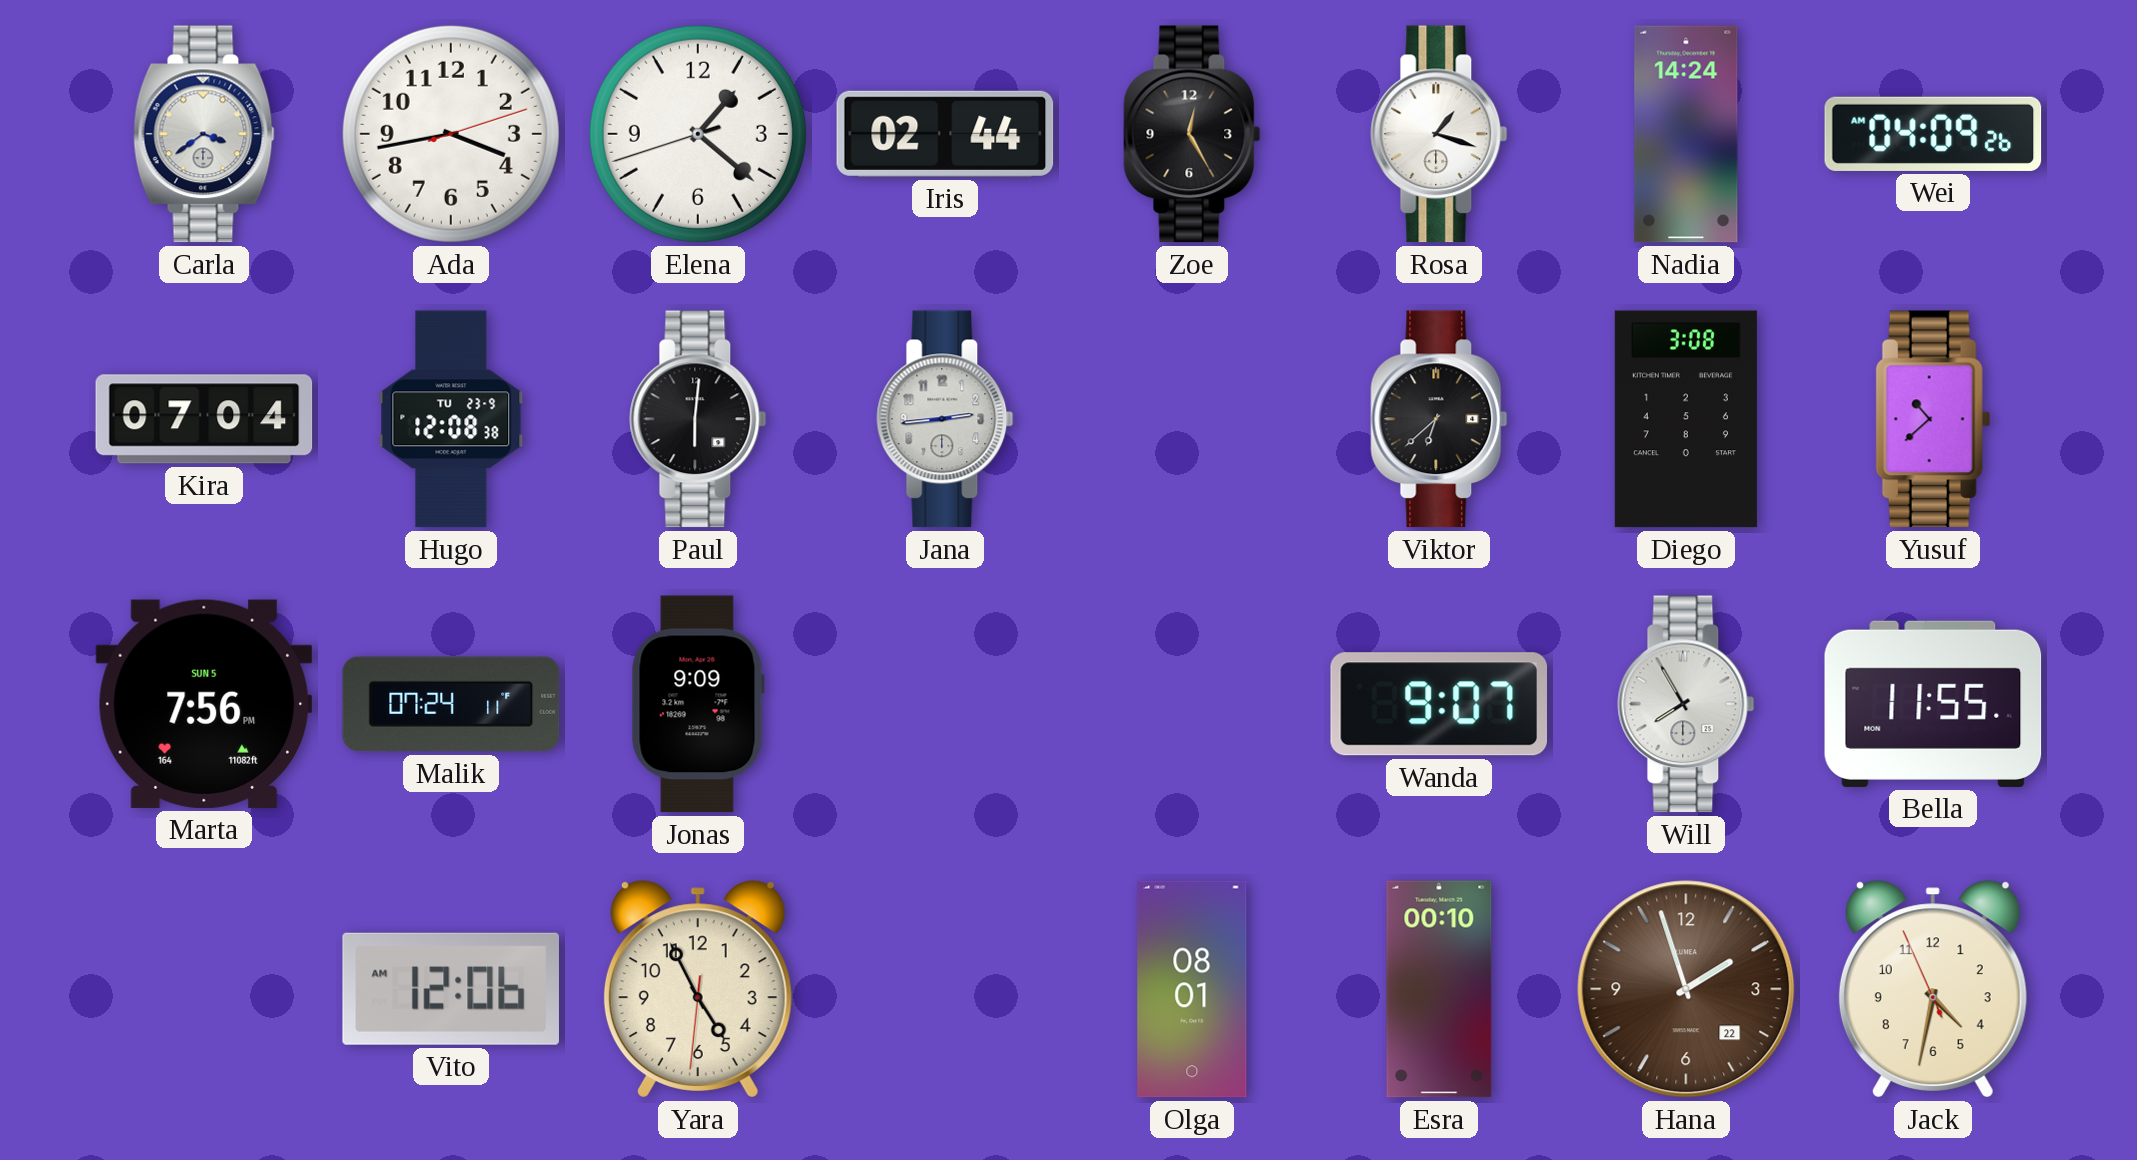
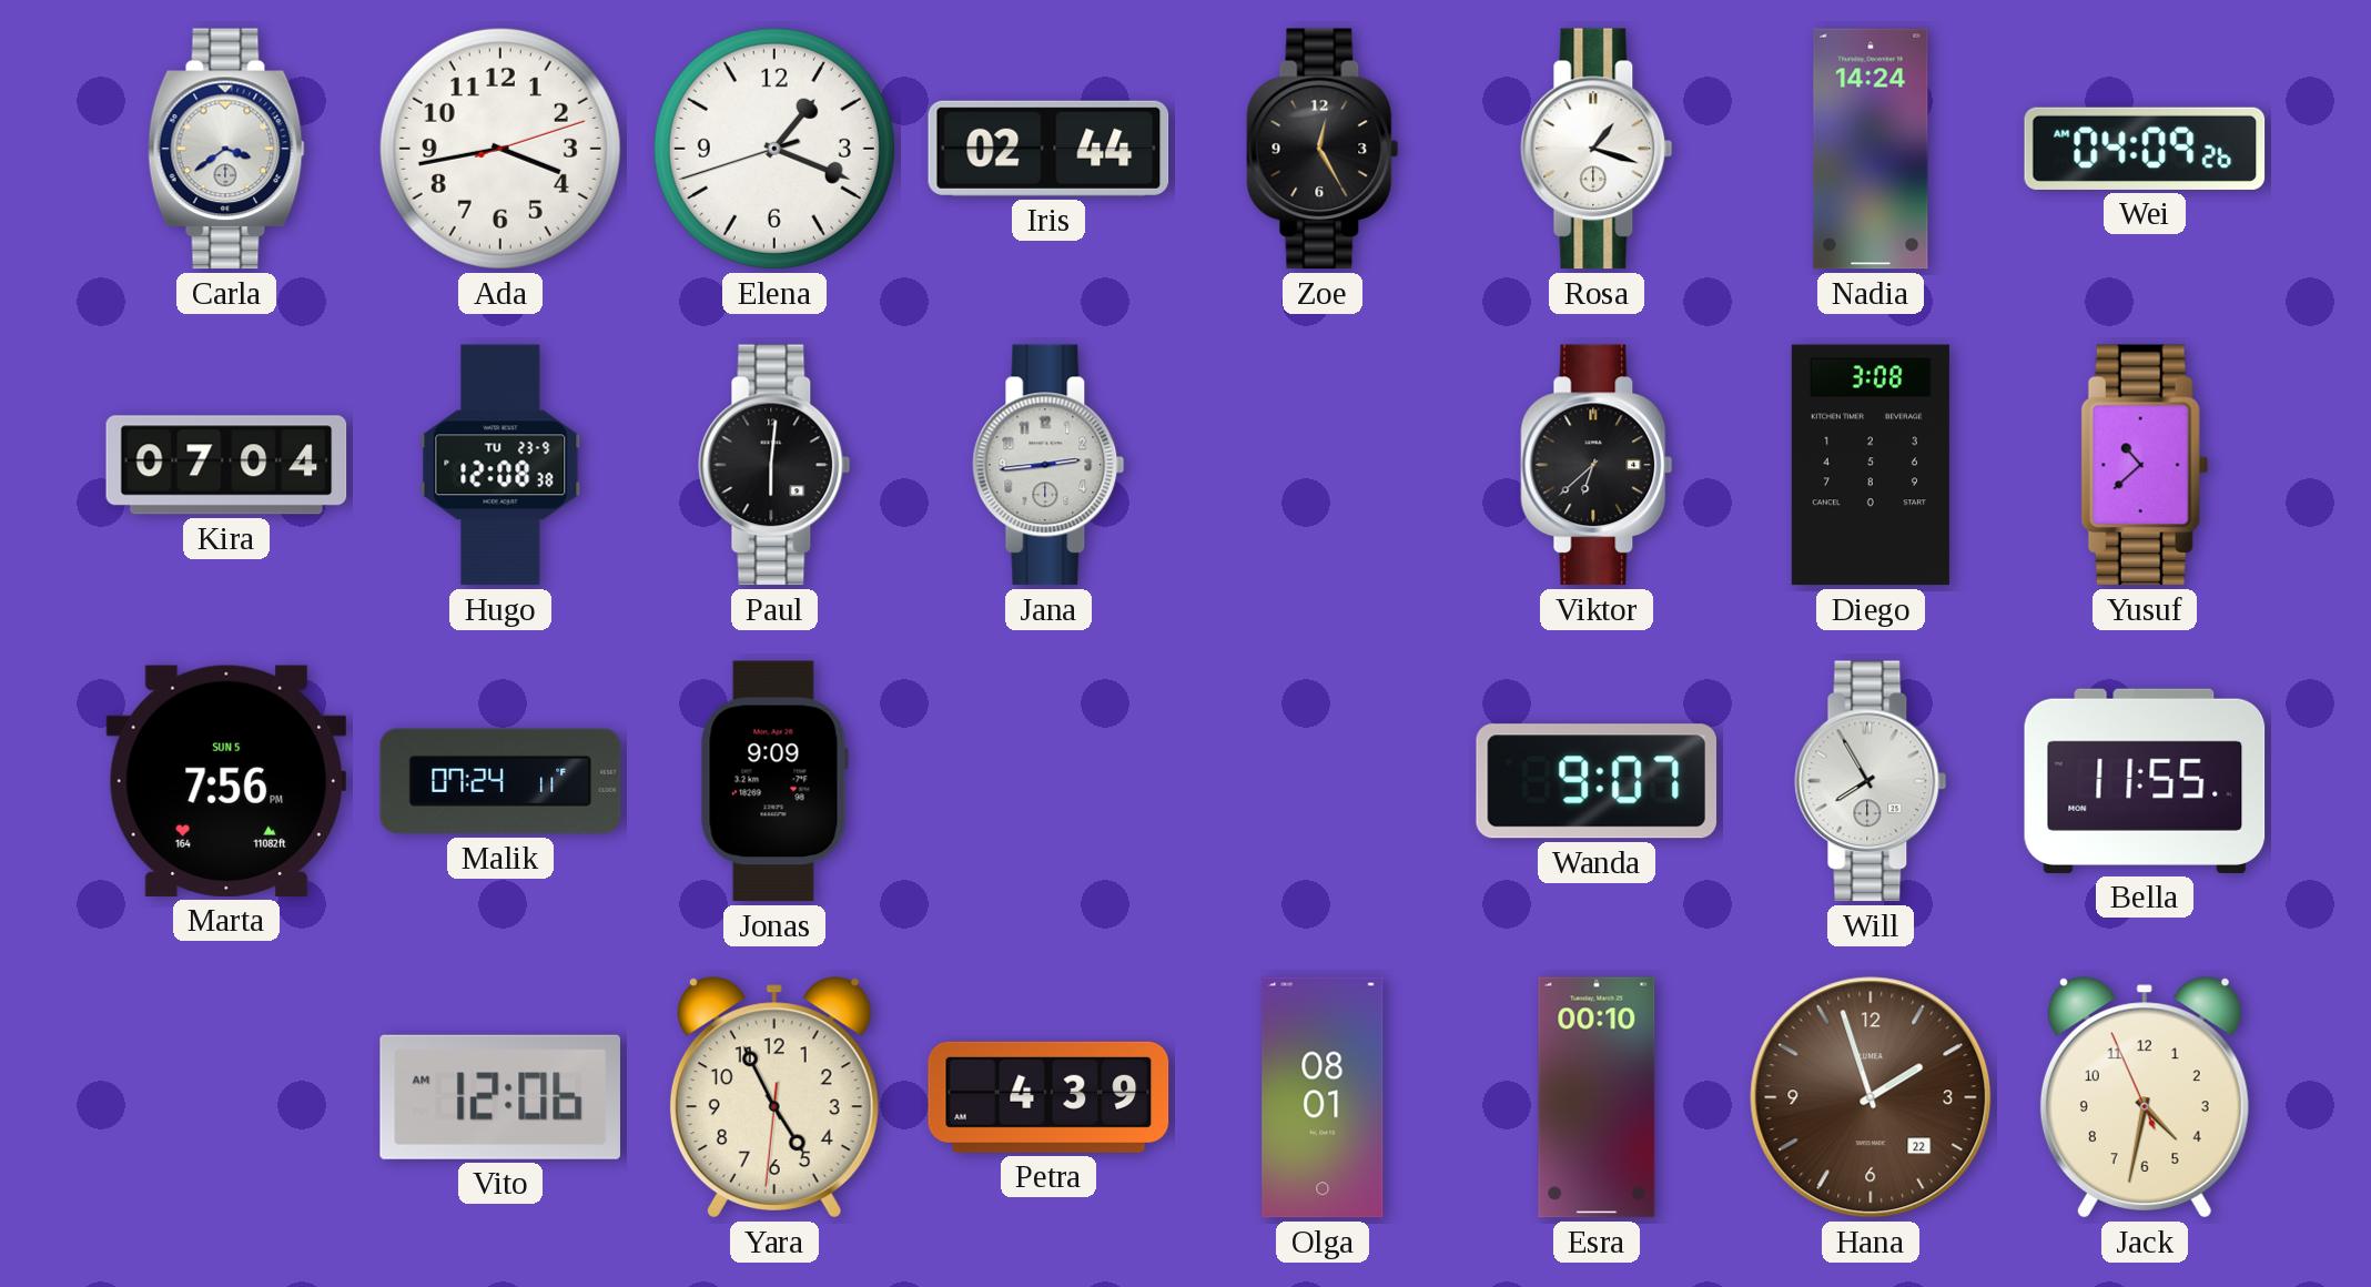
Elena: 1:21 -> 1:18
Petra: none -> 4:39
